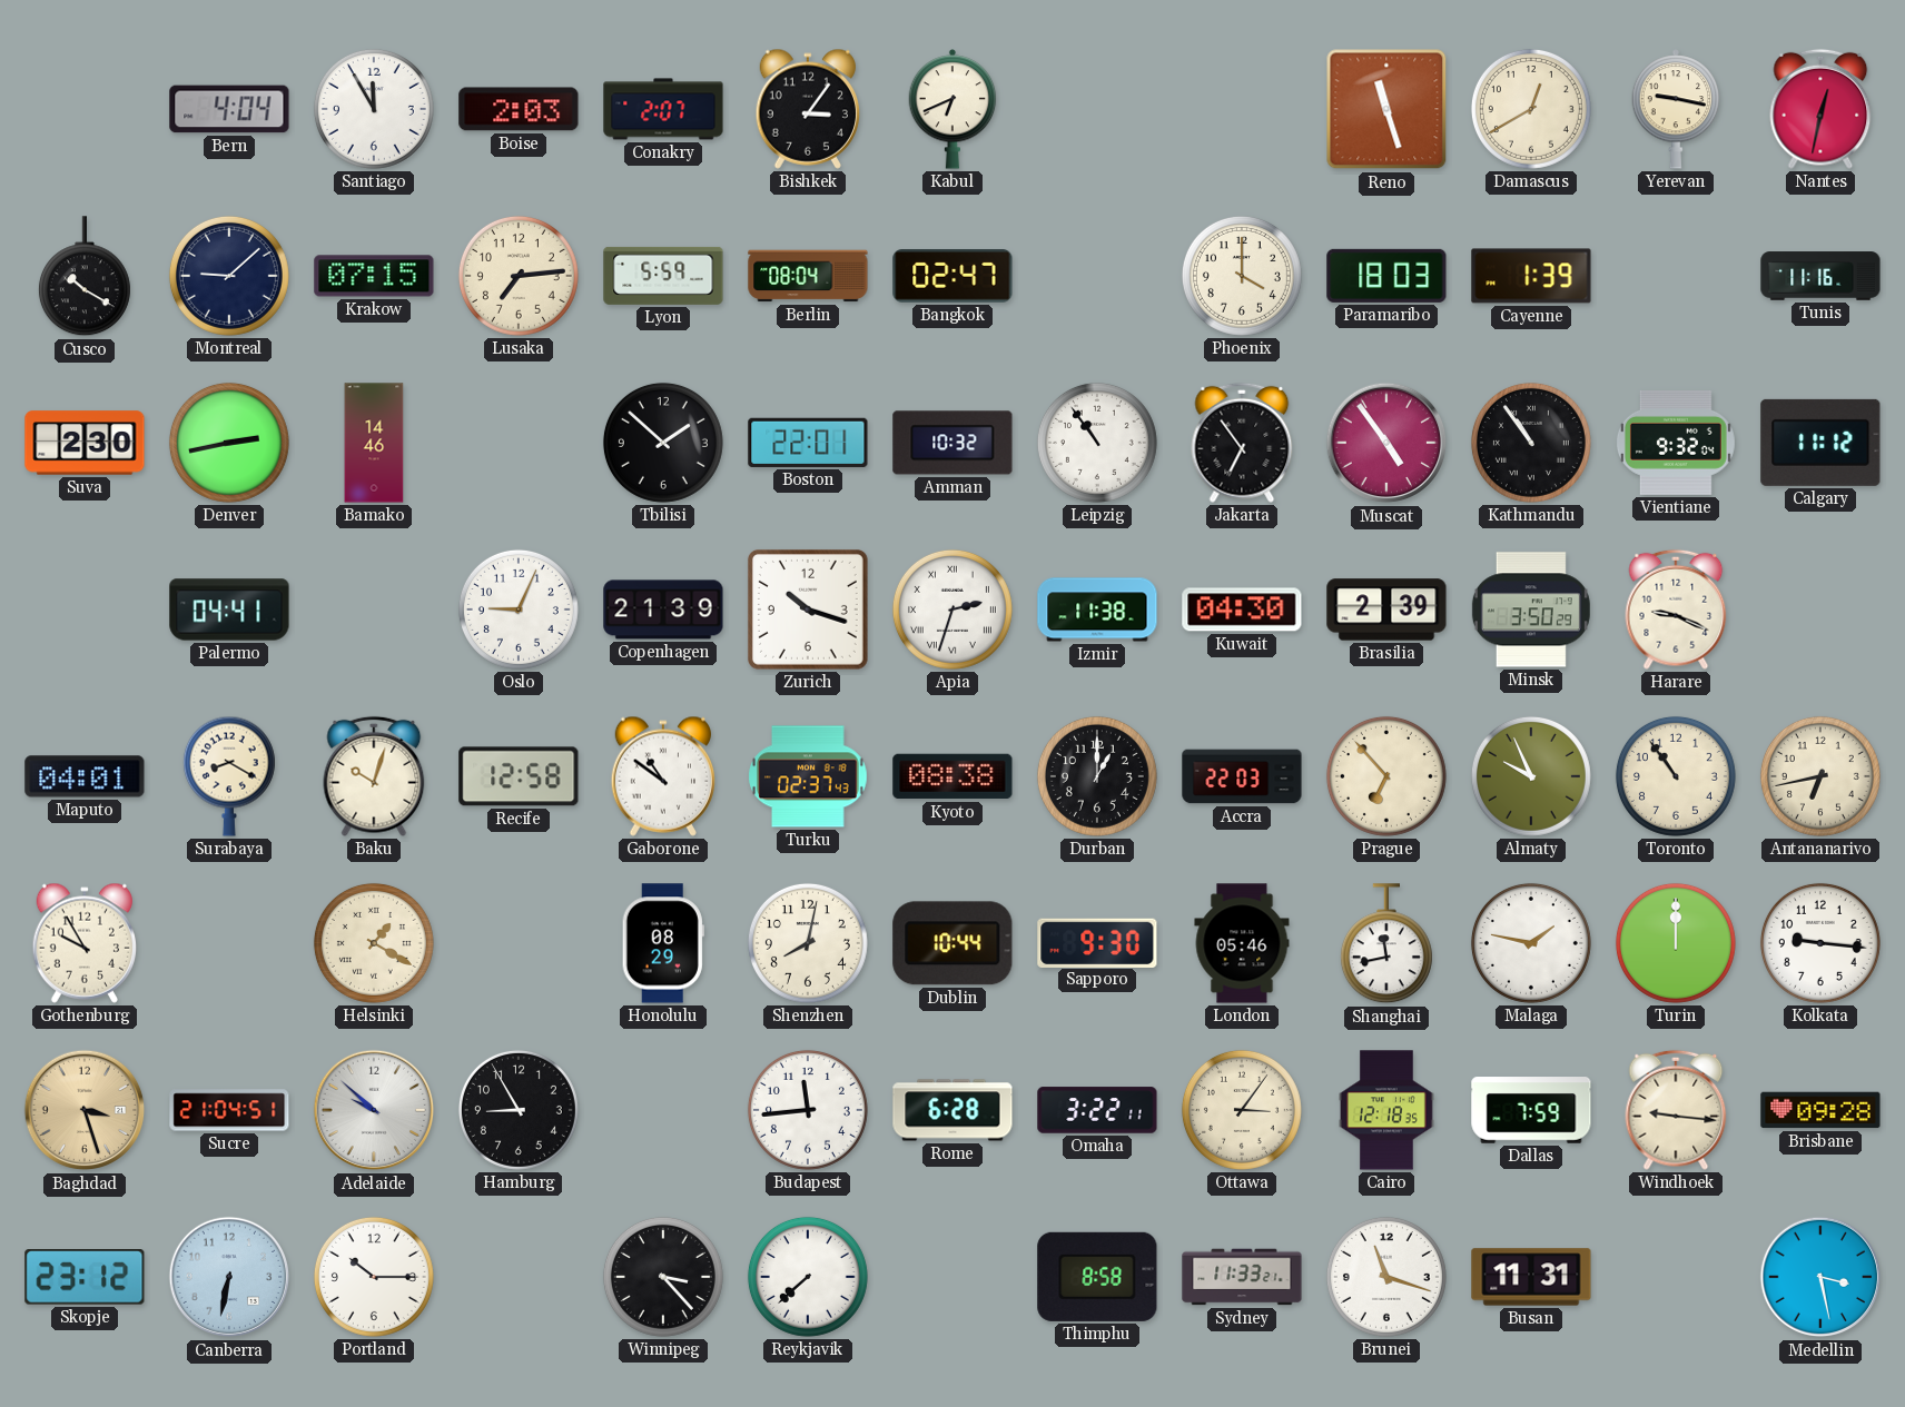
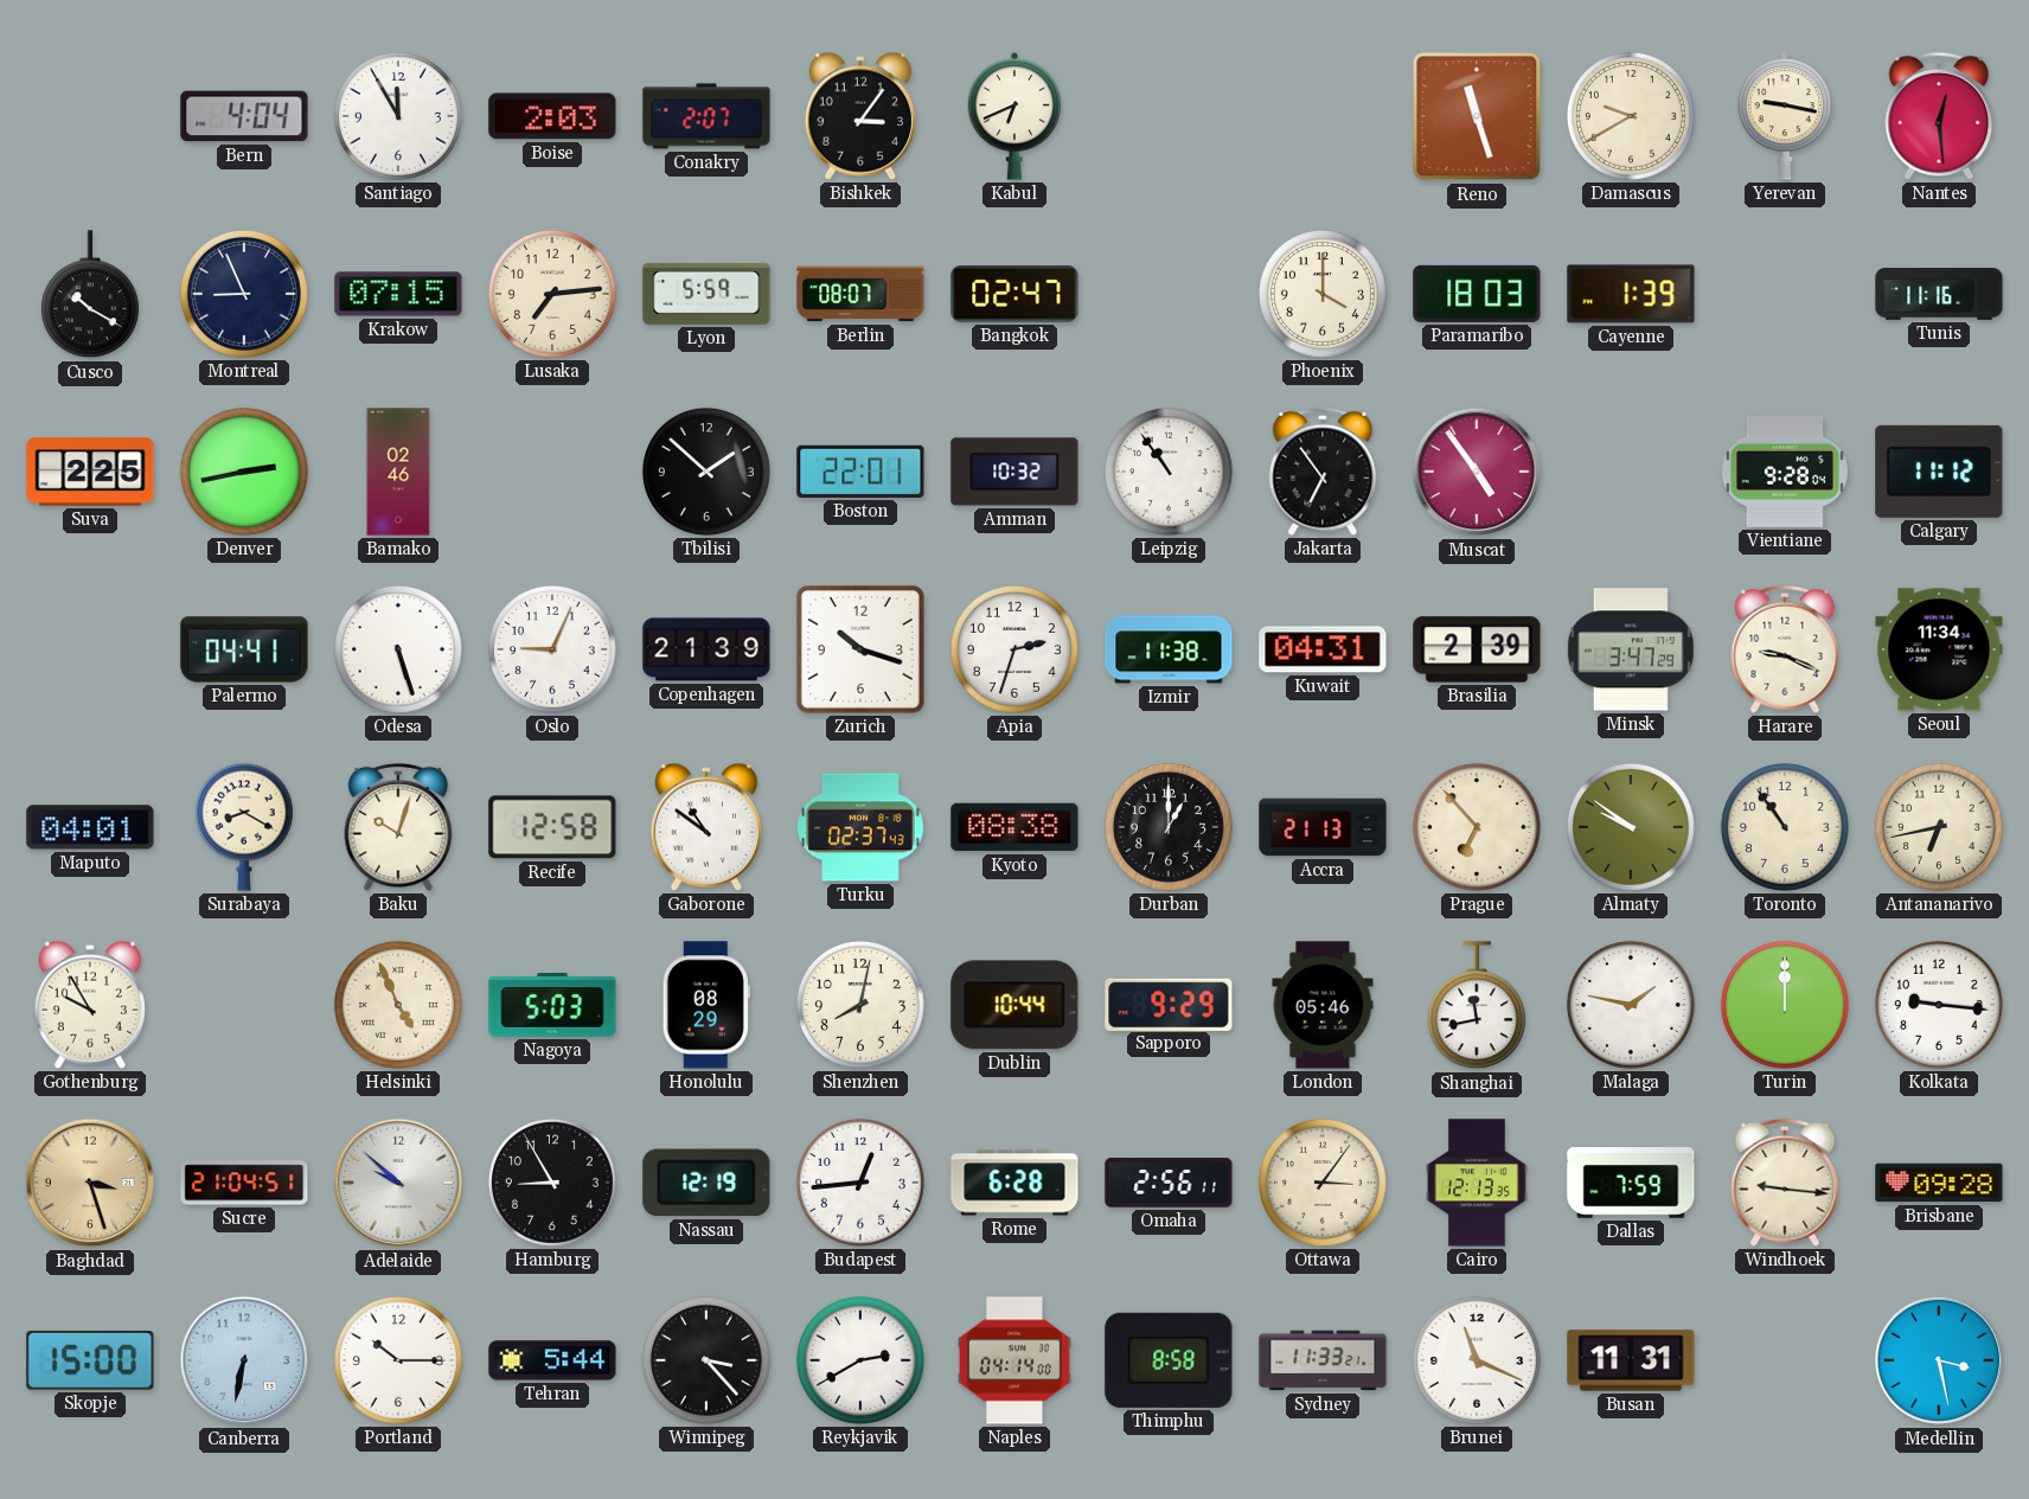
Damascus: 12:40 -> 9:40
Nantes: 12:32 -> 12:29
Montreal: 9:08 -> 8:56
Berlin: 08:04 -> 08:07
Suva: 2:30 -> 2:25
Bamako: 14:46 -> 02:46
Kathmandu: 10:54 -> none
Vientiane: 9:32 -> 9:28
Odesa: none -> 5:27
Apia numerals: Roman -> Arabic
Kuwait: 04:30 -> 04:31
Minsk: 3:50 -> 3:47
Seoul: none -> 11:34
Accra: 22:03 -> 21:13
Almaty: 9:56 -> 9:51
Helsinki: 1:20 -> 4:56
Nagoya: none -> 5:03
Sapporo: 9:30 -> 9:29
Nassau: none -> 12:19
Budapest: 11:44 -> 12:44
Omaha: 3:22 -> 2:56
Cairo: 12:18 -> 12:13
Skopje: 23:12 -> 15:00
Tehran: none -> 5:44
Reykjavik: 7:38 -> 2:40
Naples: none -> 04:14
Brunei: 11:18 -> 11:19
